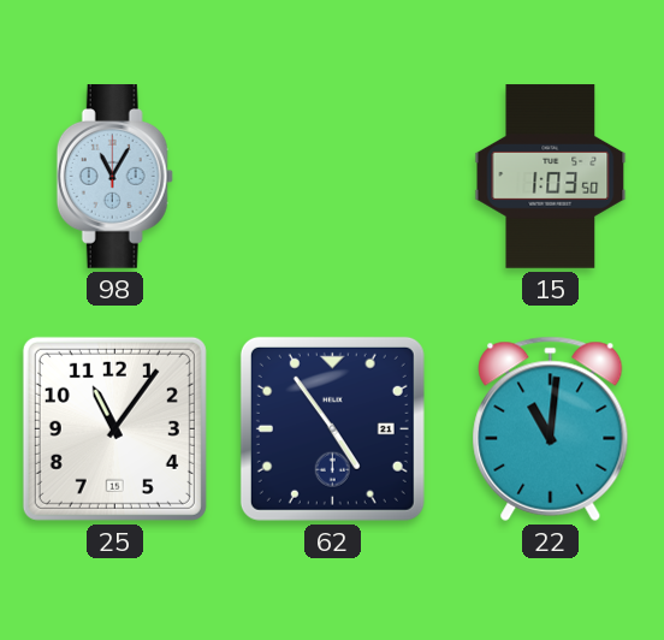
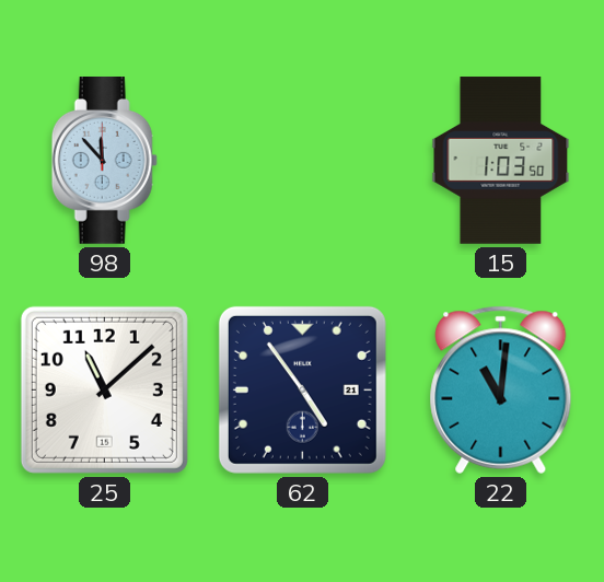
98: 11:05 -> 11:53
25: 11:06 -> 11:08
